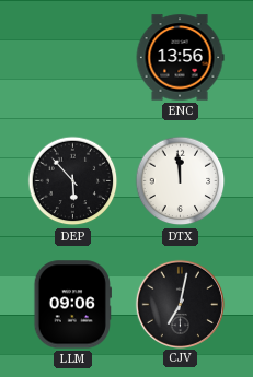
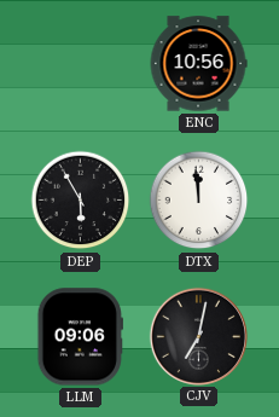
ENC: 13:56 -> 10:56
DEP: 5:53 -> 5:55
